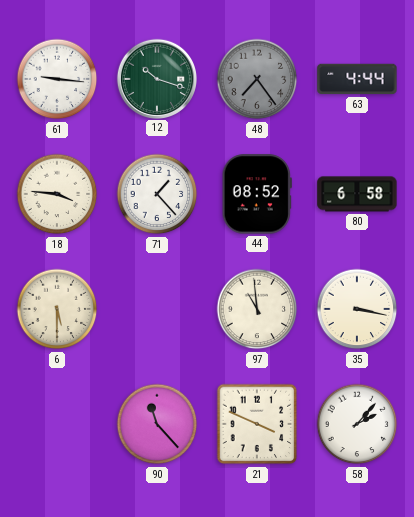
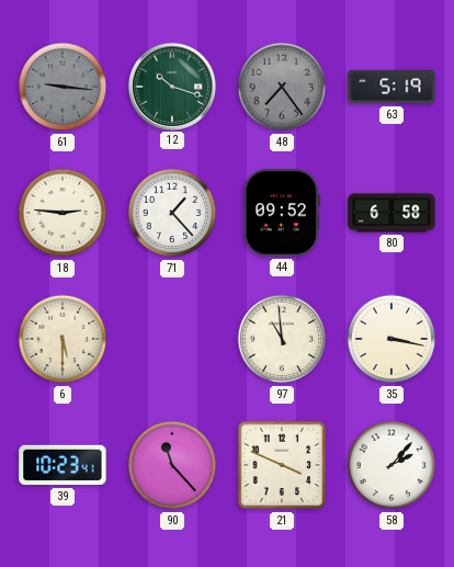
61 dial: white -> grey
63: 4:44 -> 5:19
18: 3:46 -> 2:46
44: 08:52 -> 09:52
39: none -> 10:23
